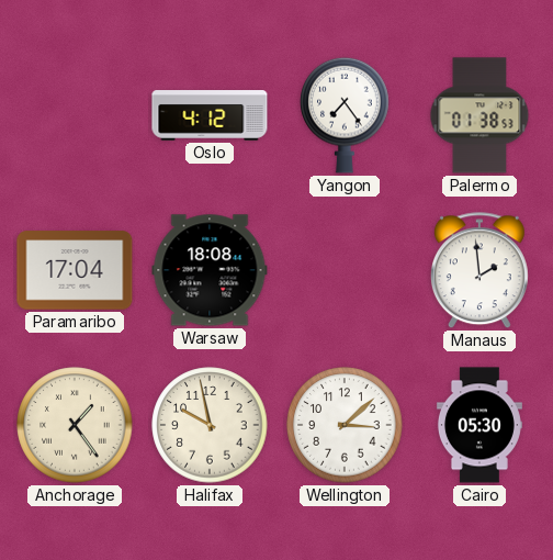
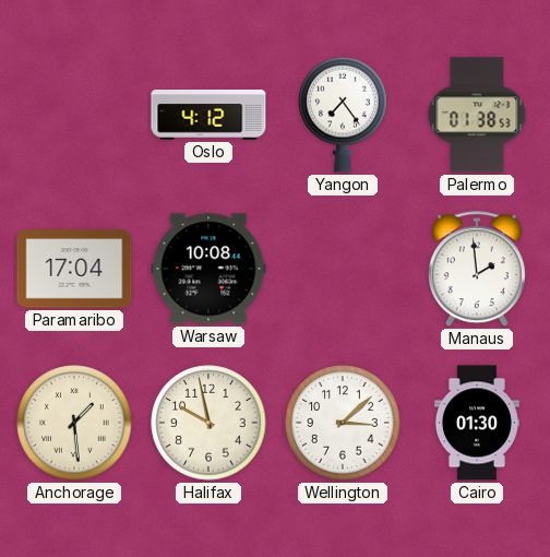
Warsaw: 18:08 -> 10:08
Anchorage: 1:24 -> 1:29
Cairo: 05:30 -> 01:30
